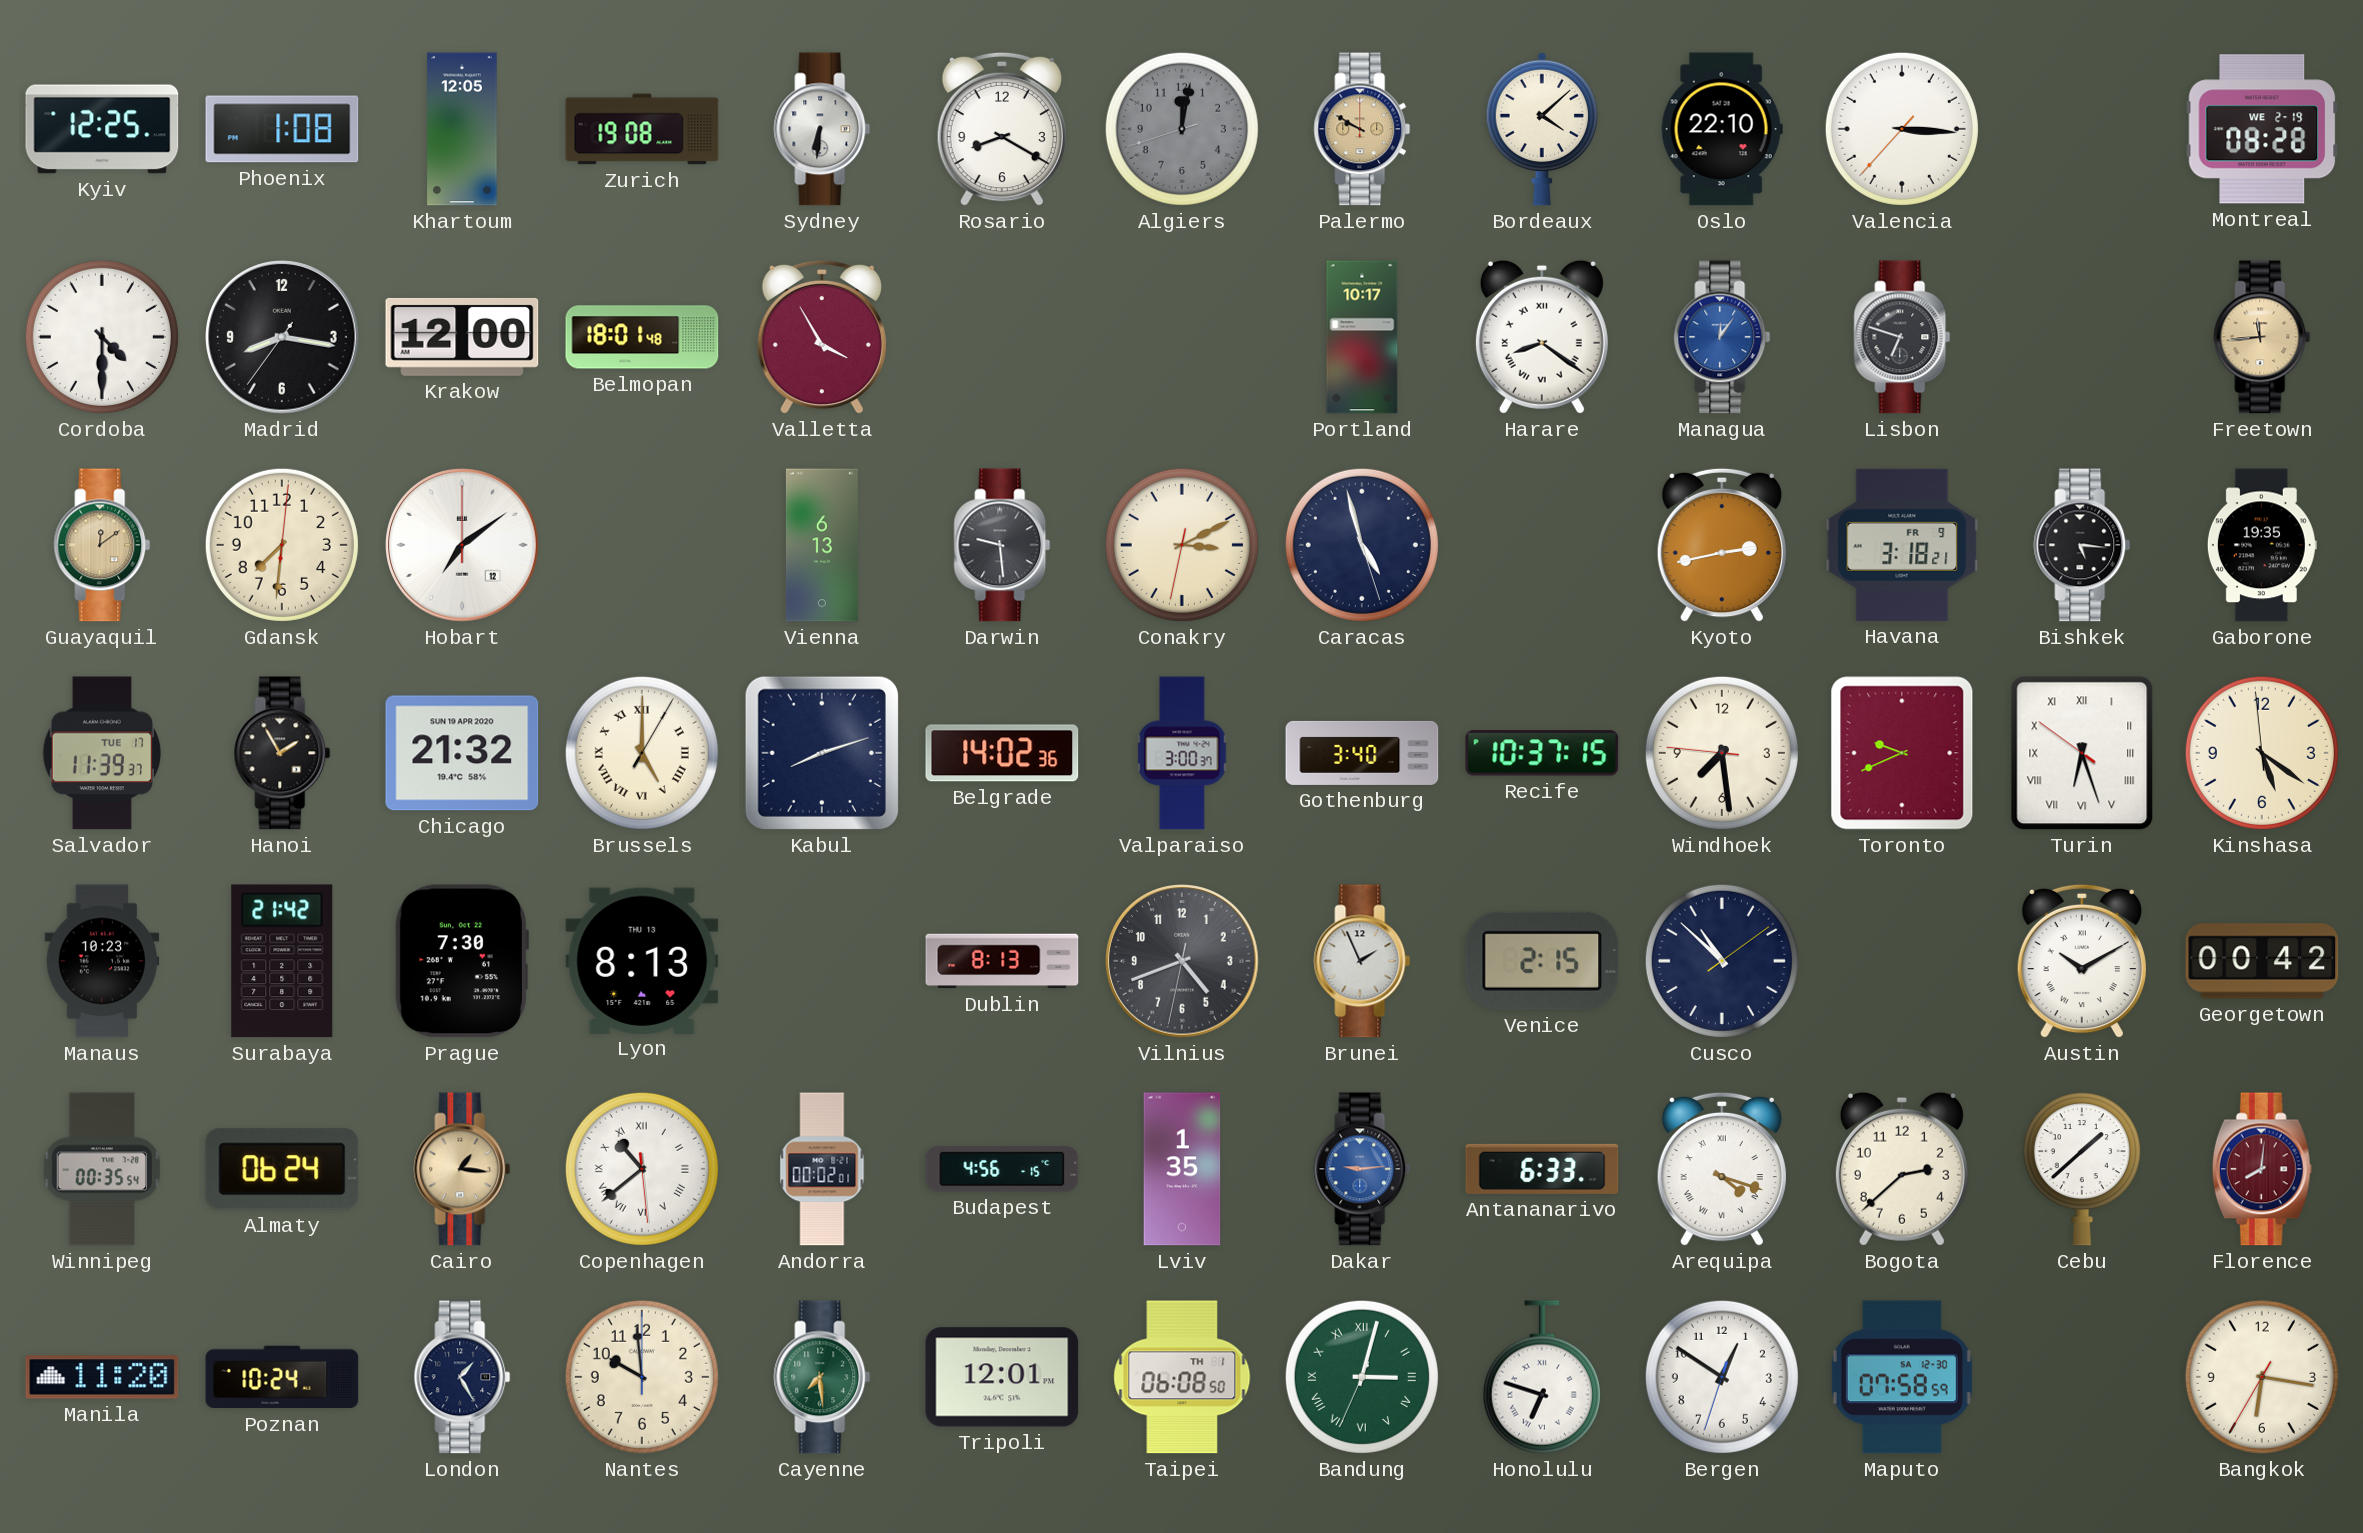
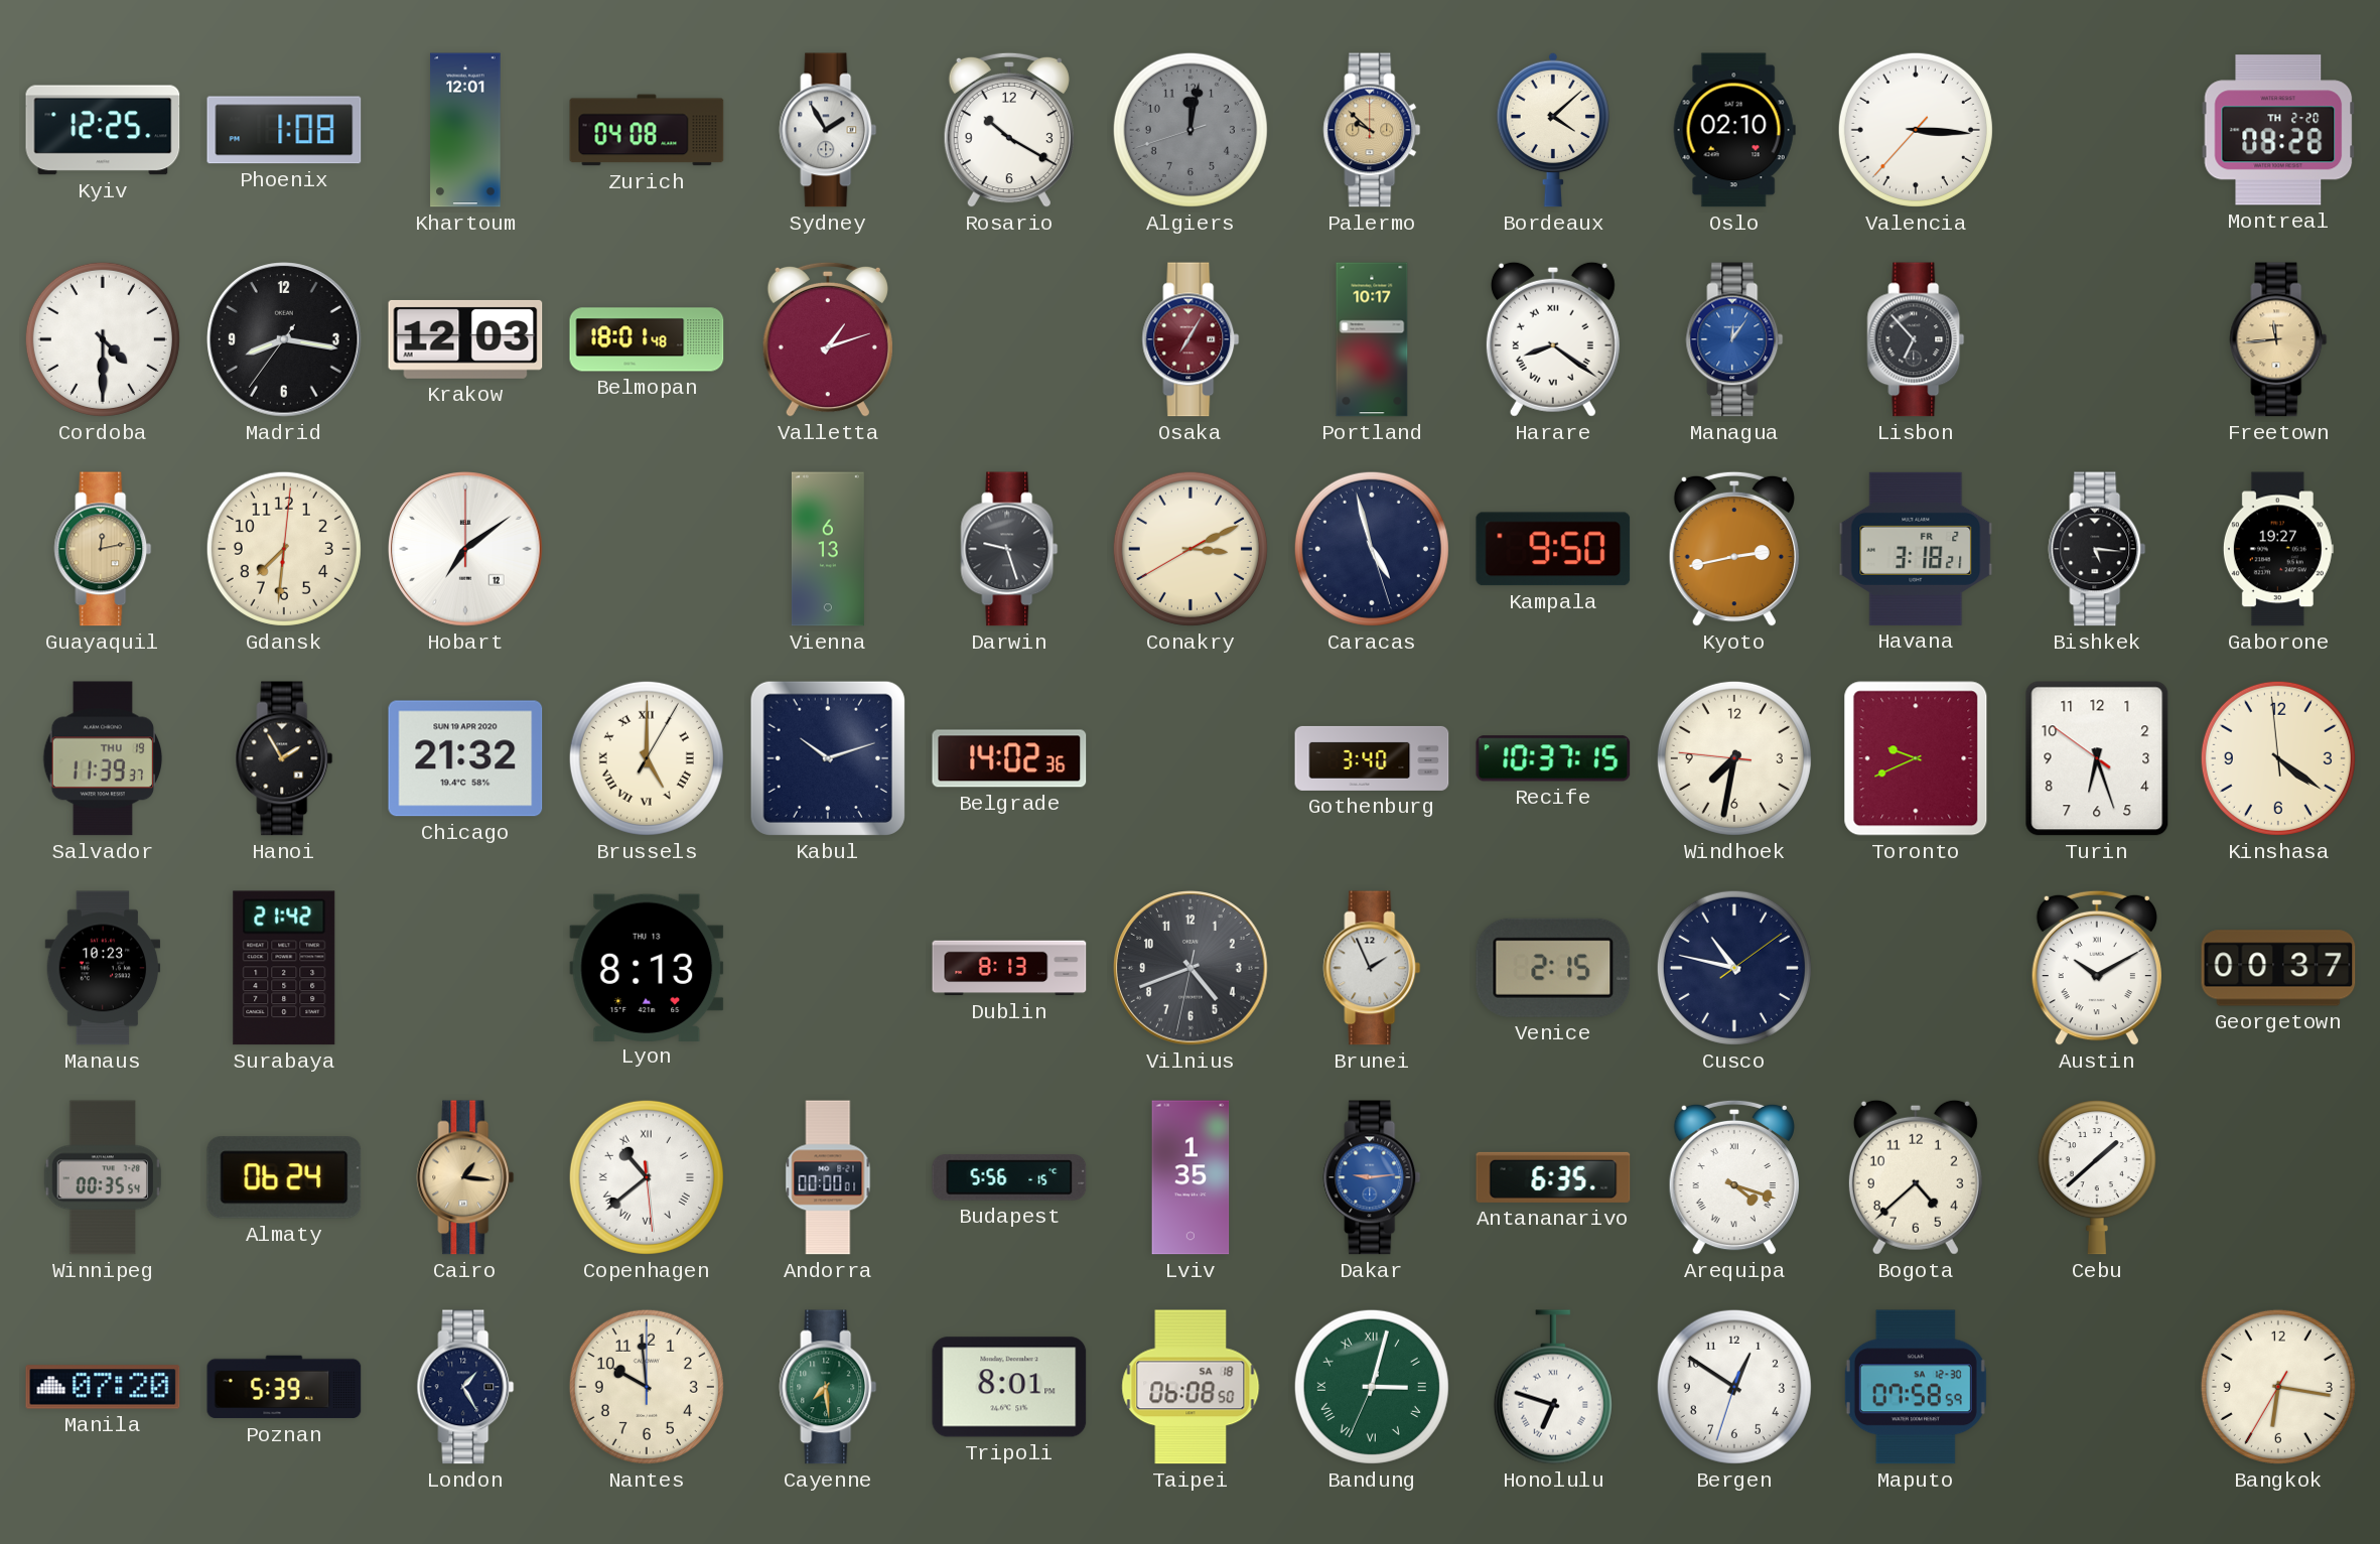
Khartoum: 12:05 -> 12:01
Zurich: 19:08 -> 04:08
Sydney: 6:31 -> 1:55
Rosario: 8:20 -> 10:20
Palermo: 9:50 -> 9:52
Oslo: 22:10 -> 02:10
Montreal date: WE 2-19 -> TH 2-20
Krakow: 12:00 -> 12:03
Valletta: 3:55 -> 1:12
Osaka: none -> 7:05
Lisbon: 6:48 -> 6:53
Guayaquil: 12:09 -> 12:13
Darwin: 9:29 -> 9:27
Conakry: 3:10:32 -> 3:10:40
Kampala: none -> 9:50
Havana date: FR 9 -> FR 2
Gaborone: 19:35 -> 19:27
Salvador date: TUE 17 -> THU 19
Kabul: 8:12 -> 10:12
Valparaiso: 3:00 -> none
Windhoek: 7:28 -> 7:31
Turin numerals: Roman -> Arabic
Kinshasa: 5:20 -> 4:20
Prague: 7:30 -> none
Cusco: 10:52 -> 10:47
Georgetown: 00:42 -> 00:37
Andorra: 00:02 -> 00:00
Budapest: 4:56 -> 5:56
Antananarivo: 6:33 -> 6:35
Bogota: 2:38 -> 4:38
Florence: 8:01 -> none
Manila: 11:20 -> 07:20
Poznan: 10:24 -> 5:39
Tripoli: 12:01 -> 8:01
Taipei date: TH 1 -> SA 18
